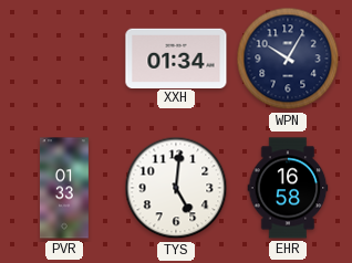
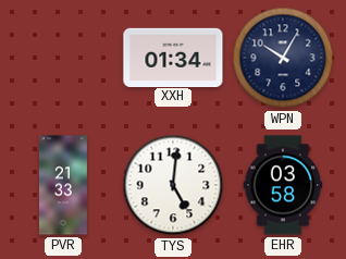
PVR: 01:33 -> 21:33
EHR: 16:58 -> 03:58
